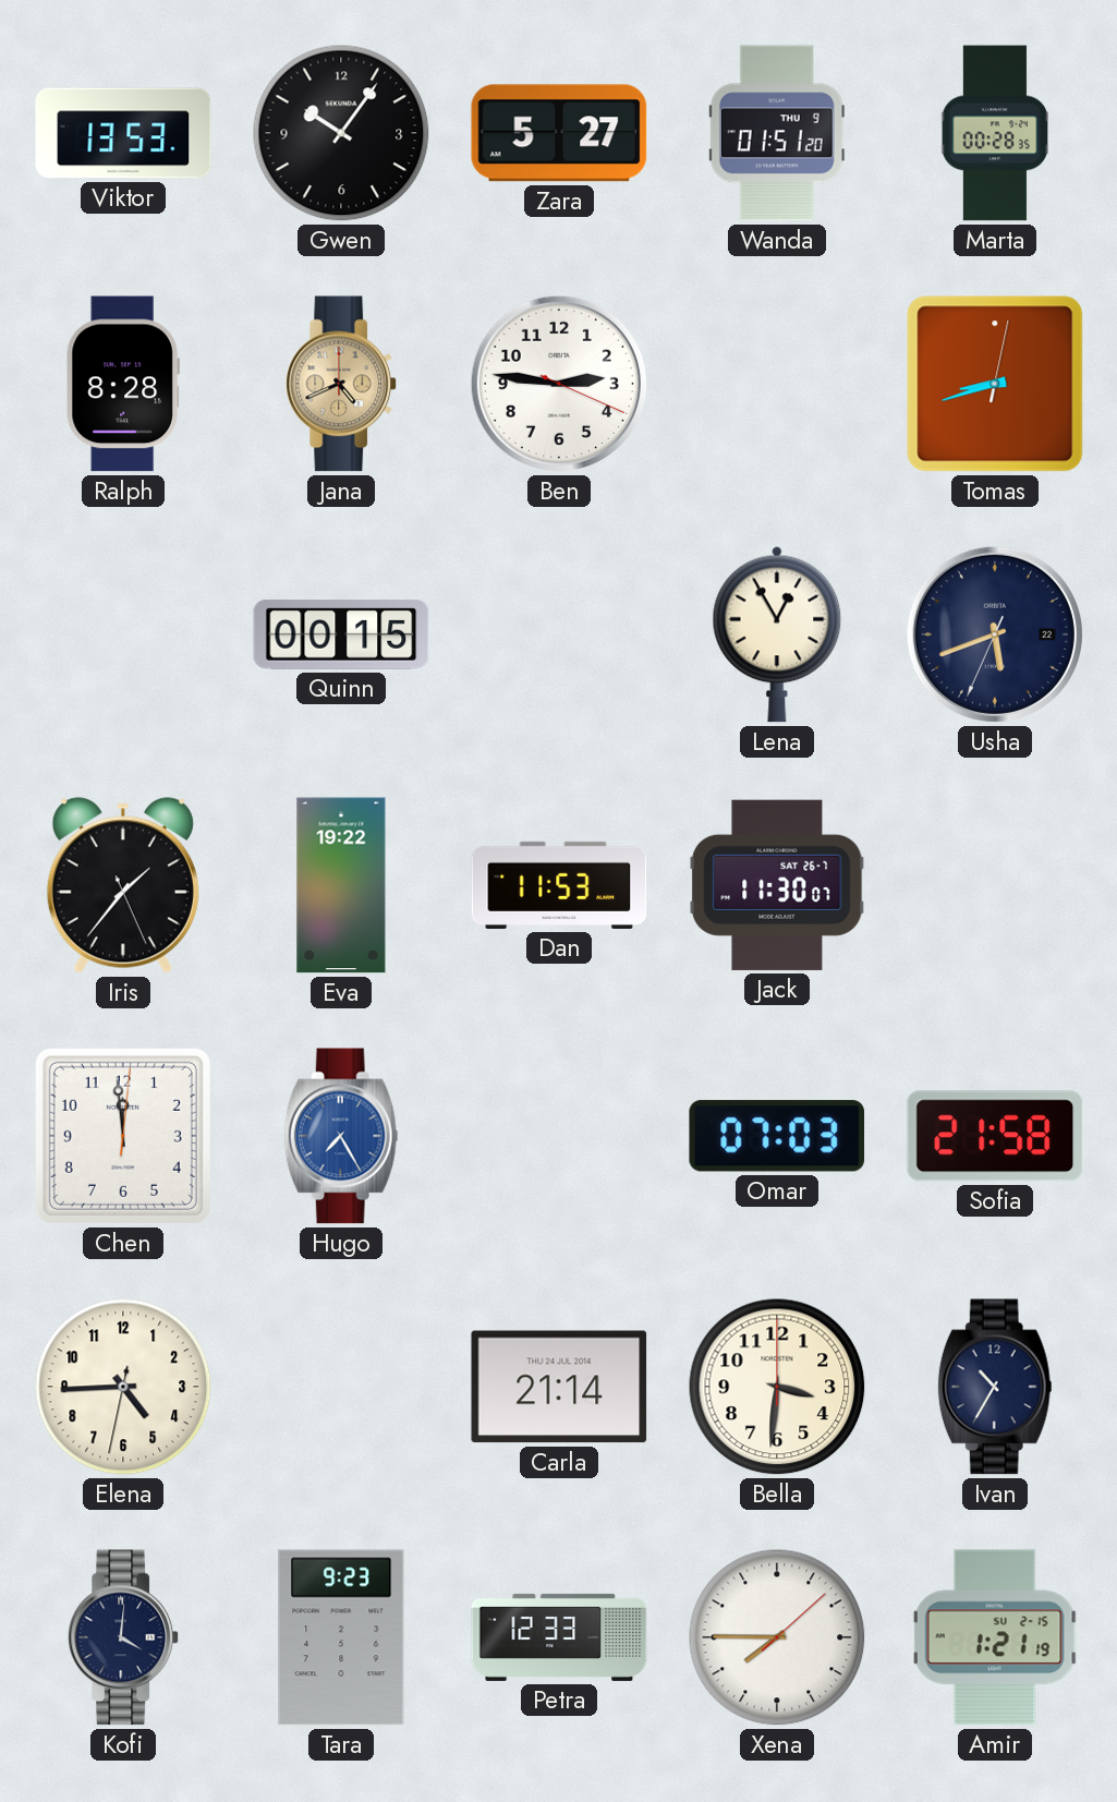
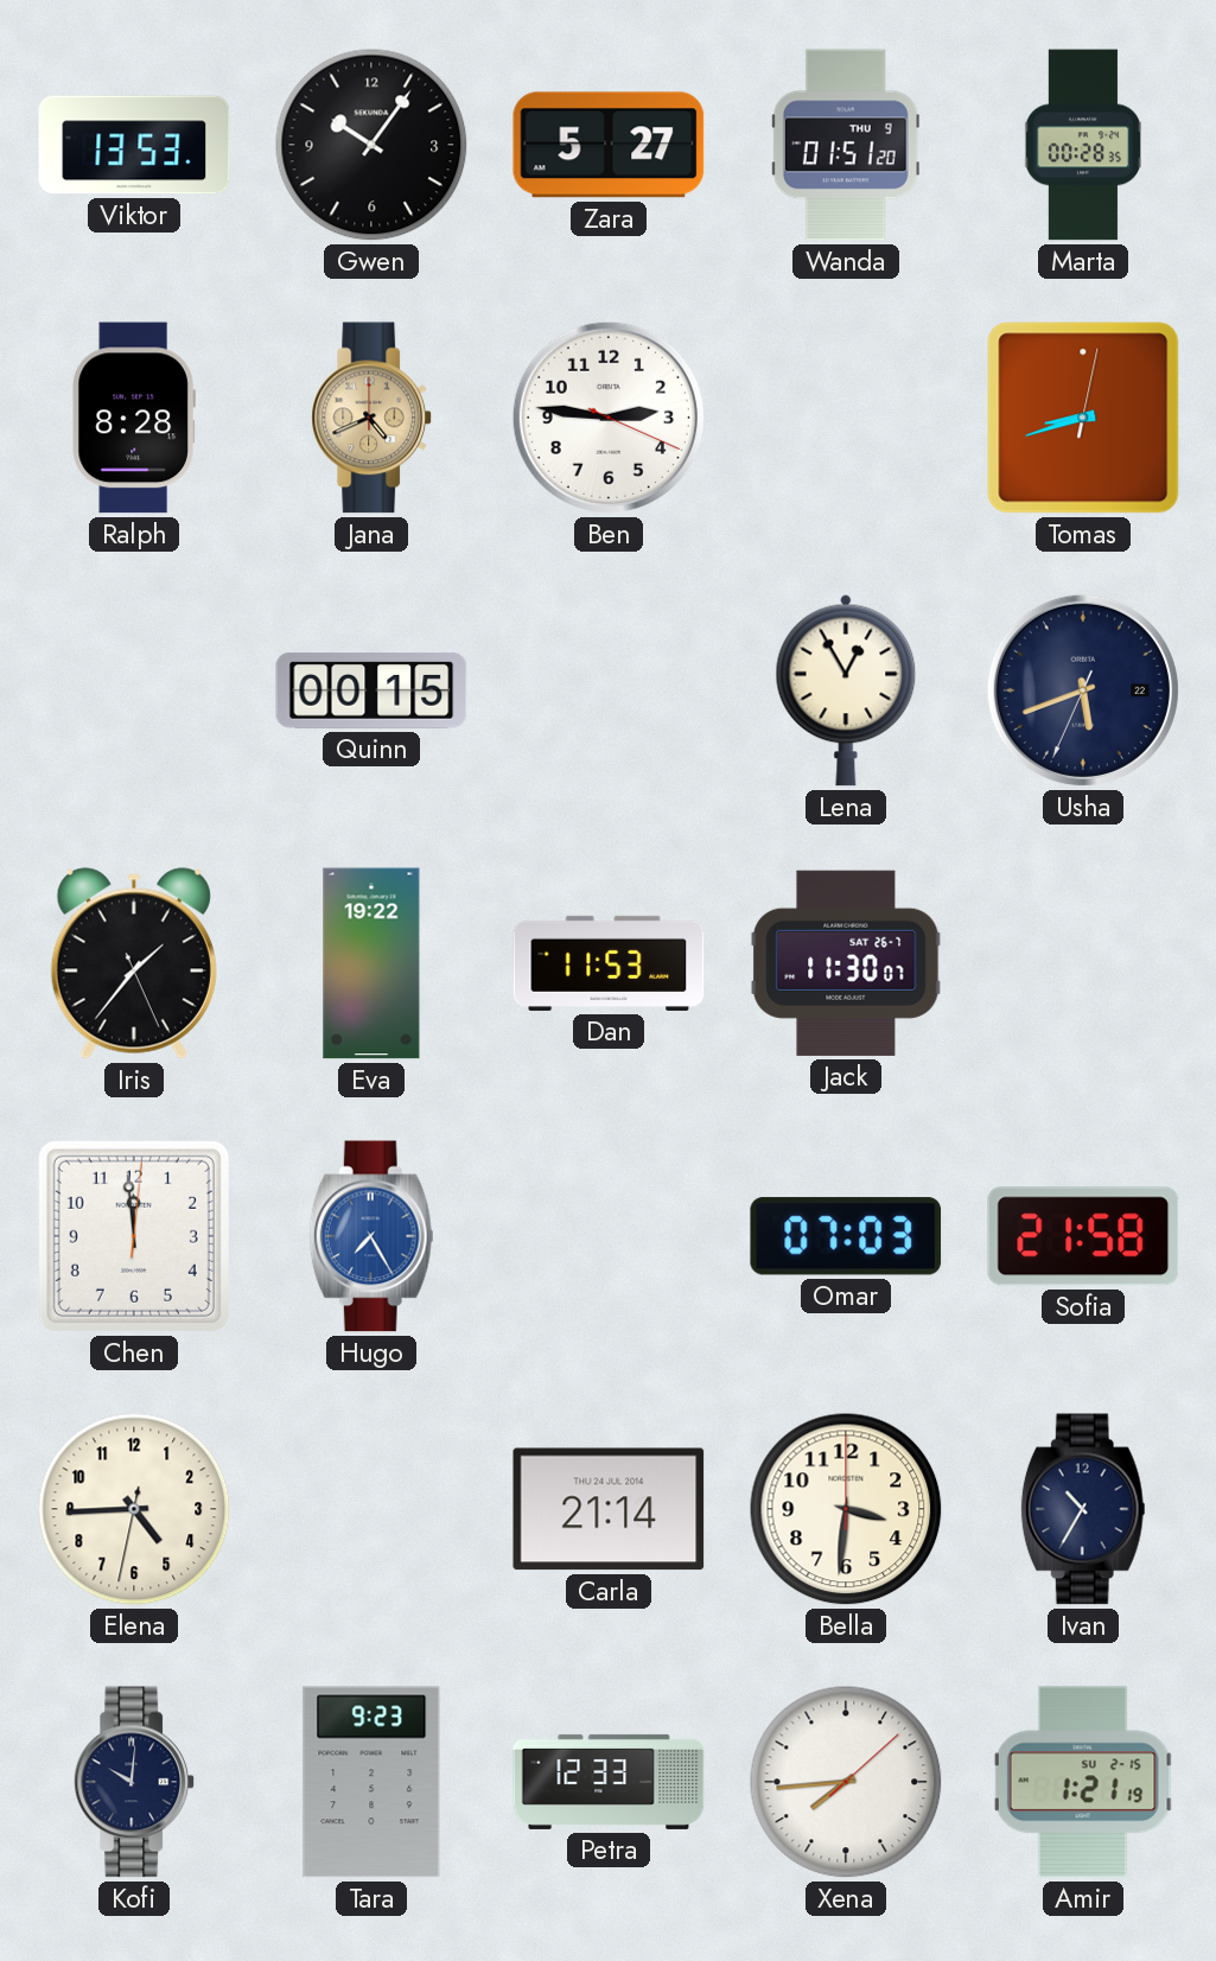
Kofi: 4:01 -> 10:01
Xena: 7:45 -> 7:44
